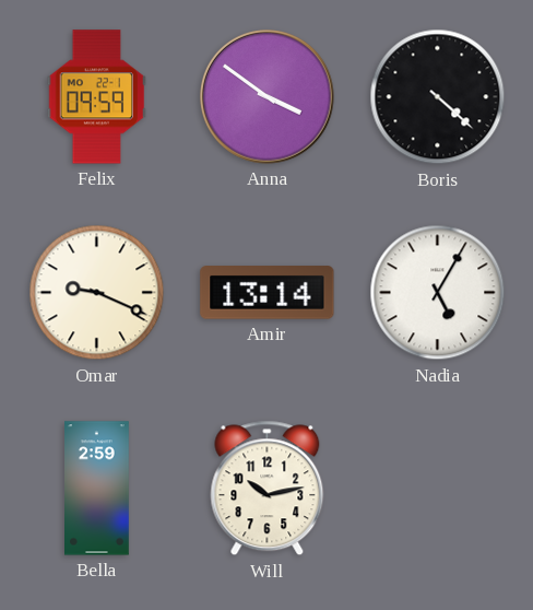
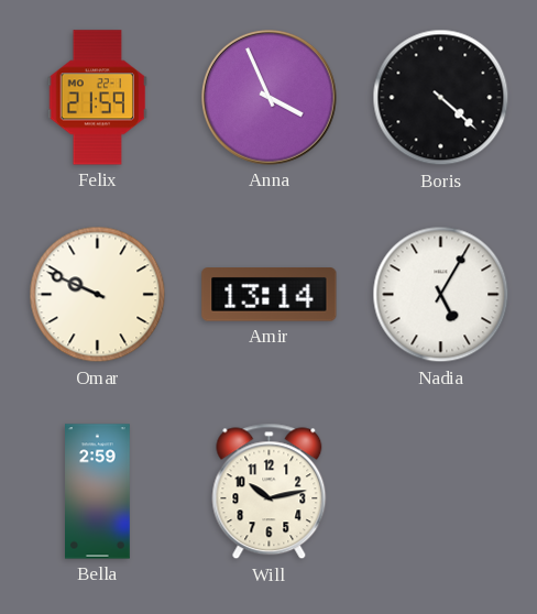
Felix: 09:59 -> 21:59
Anna: 3:51 -> 3:56
Omar: 9:19 -> 9:49
